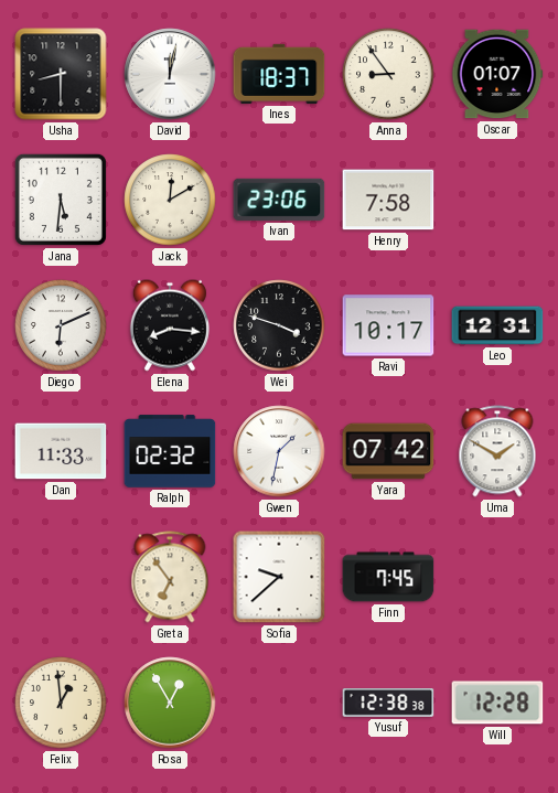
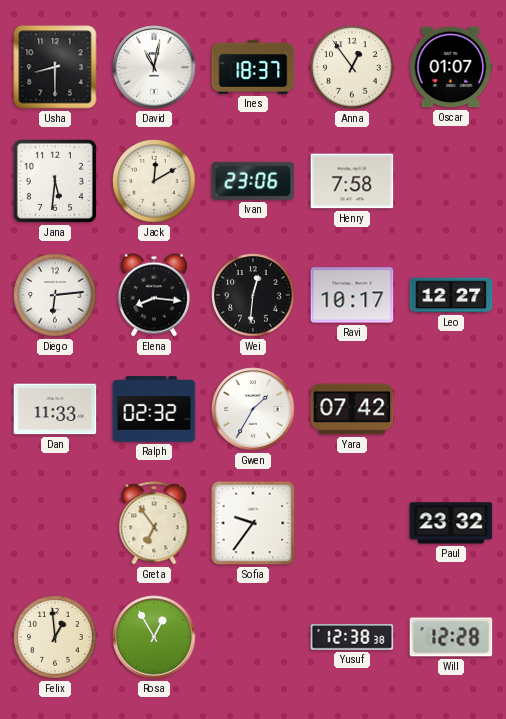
David: 12:02 -> 11:02
Anna: 8:54 -> 12:54
Diego: 6:11 -> 6:14
Wei: 3:48 -> 12:31
Leo: 12:31 -> 12:27
Gwen: 1:32 -> 1:35
Uma: 1:50 -> none
Sofia: 9:38 -> 9:36
Finn: 7:45 -> none
Paul: none -> 23:32
